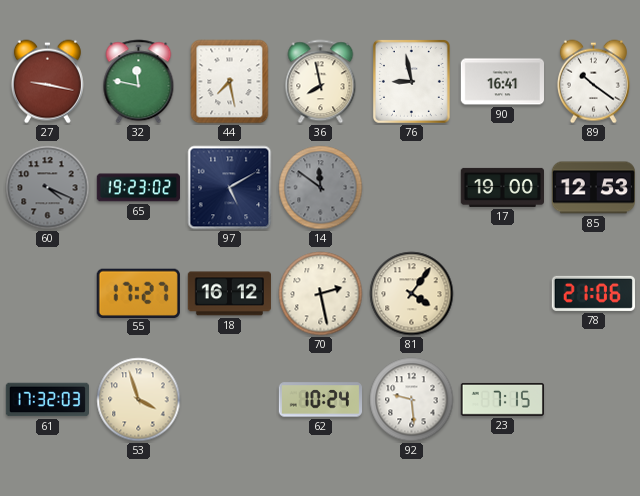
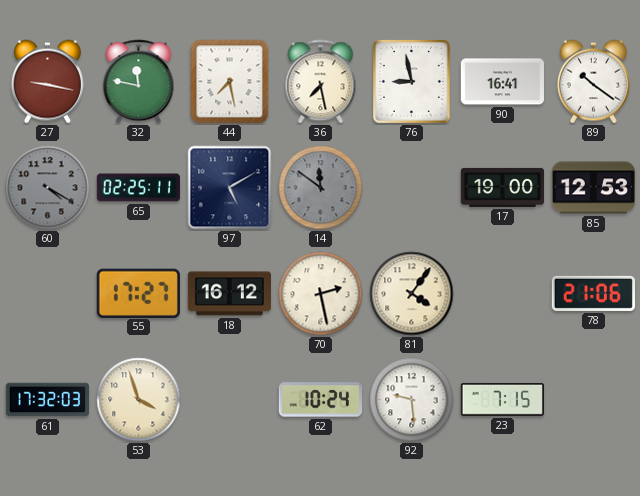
36: 7:58 -> 7:28
60: 4:19 -> 4:20
65: 19:23 -> 02:25
